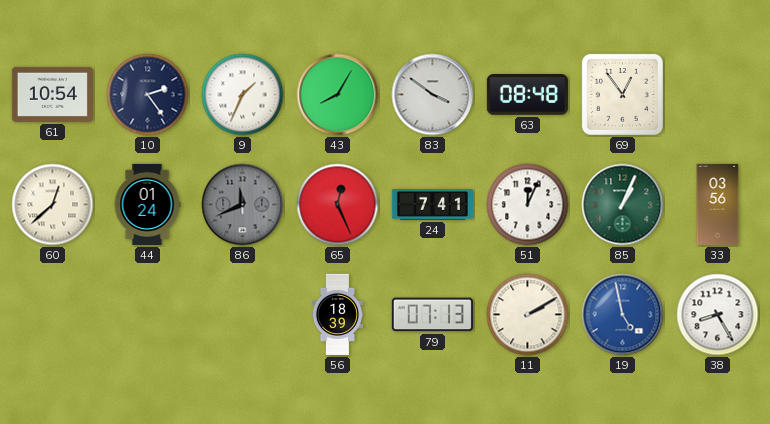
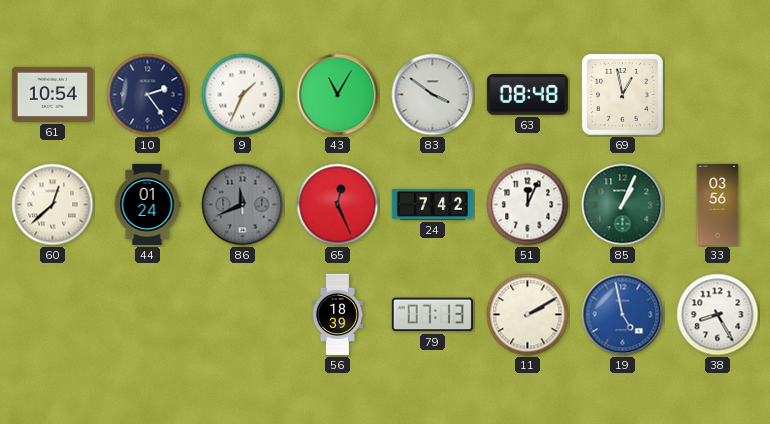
43: 8:05 -> 11:05
69: 12:54 -> 12:58
24: 7:41 -> 7:42
